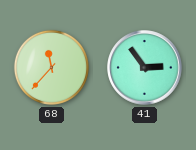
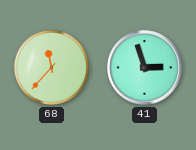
41: 2:54 -> 2:57
